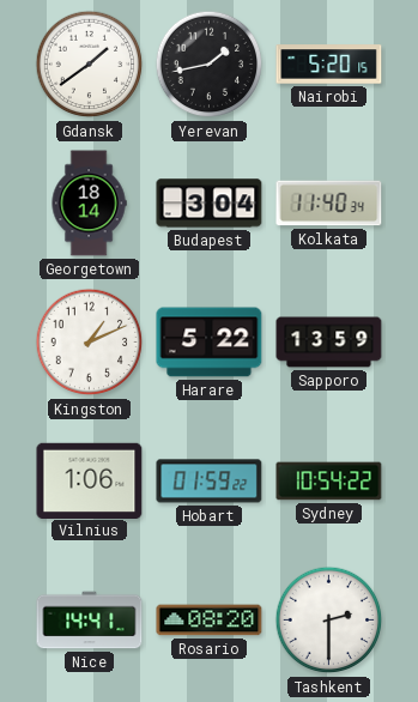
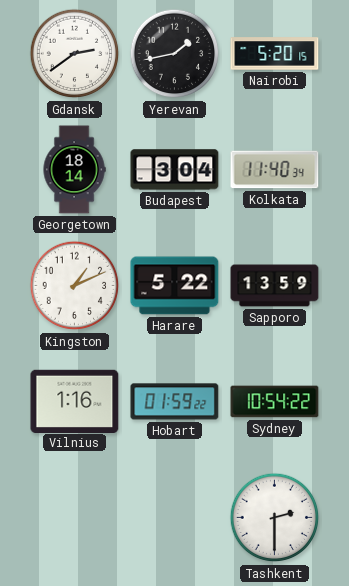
Gdansk: 1:39 -> 2:39
Vilnius: 1:06 -> 1:16
Nice: 14:41 -> none
Rosario: 08:20 -> none
